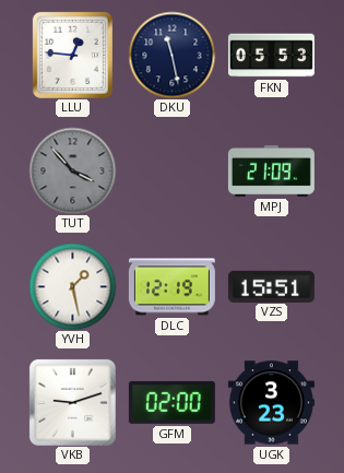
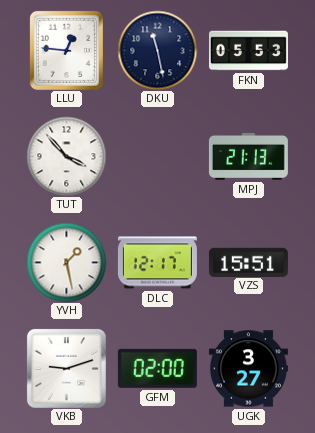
TUT dial: grey -> white
MPJ: 21:09 -> 21:13
DLC: 12:19 -> 12:17
UGK: 3:23 -> 3:27
